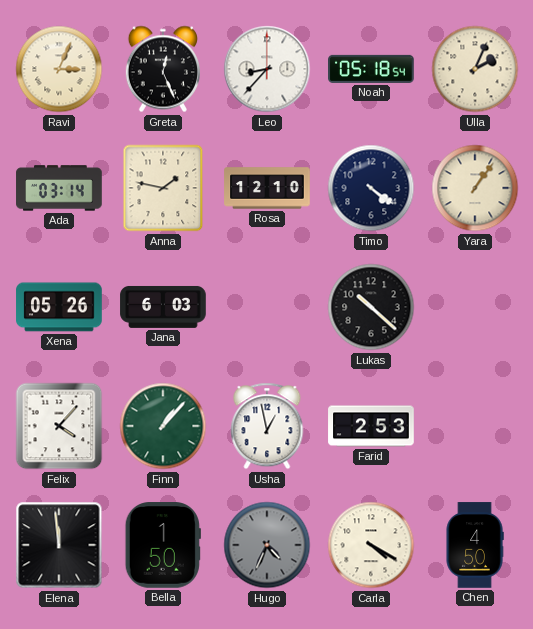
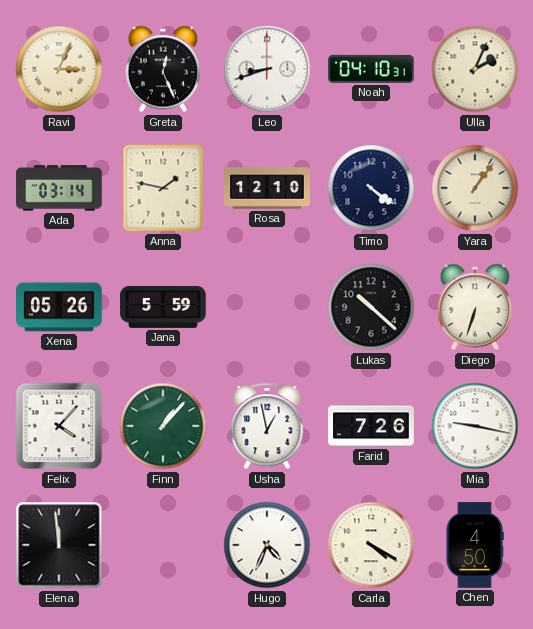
Leo: 8:37 -> 8:42
Noah: 05:18 -> 04:10
Jana: 6:03 -> 5:59
Diego: none -> 6:33
Farid: 2:53 -> 7:26
Mia: none -> 9:17
Bella: 1:50 -> none
Hugo dial: grey -> white
